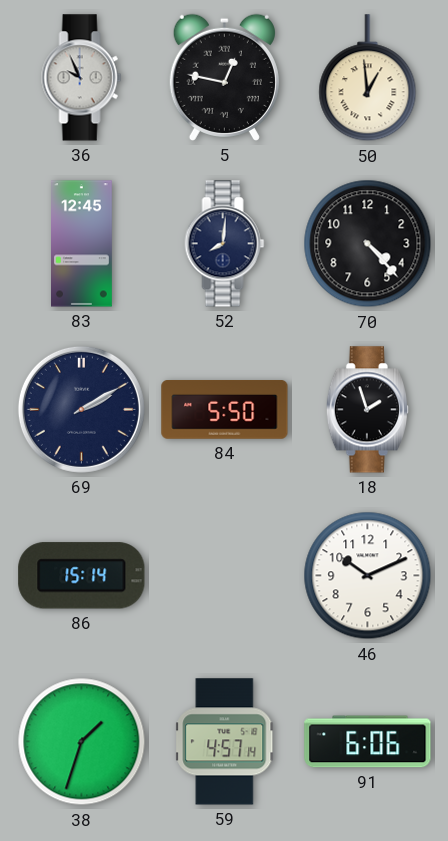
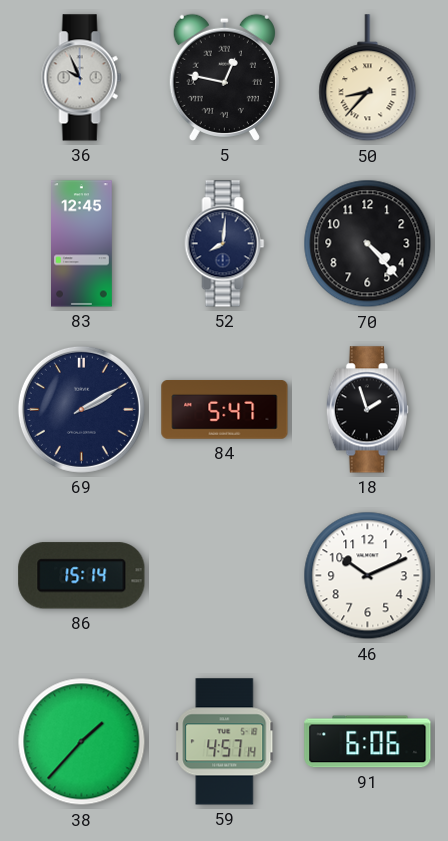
50: 12:59 -> 8:37
84: 5:50 -> 5:47
38: 1:33 -> 1:37
